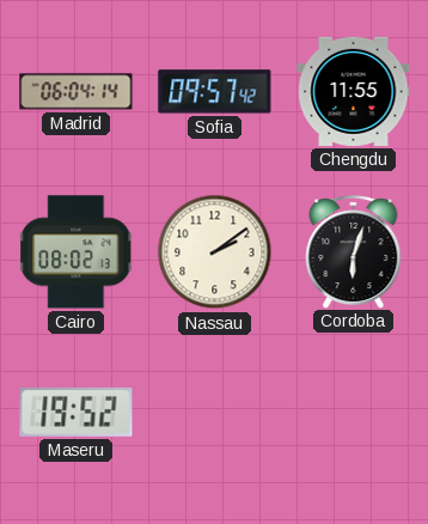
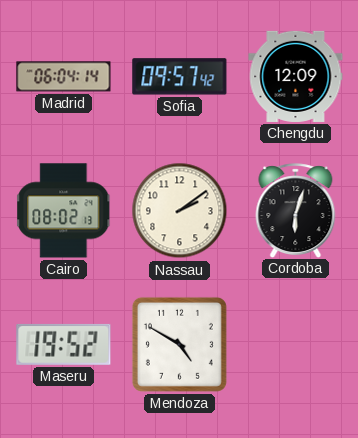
Chengdu: 11:55 -> 12:09
Mendoza: none -> 4:50
